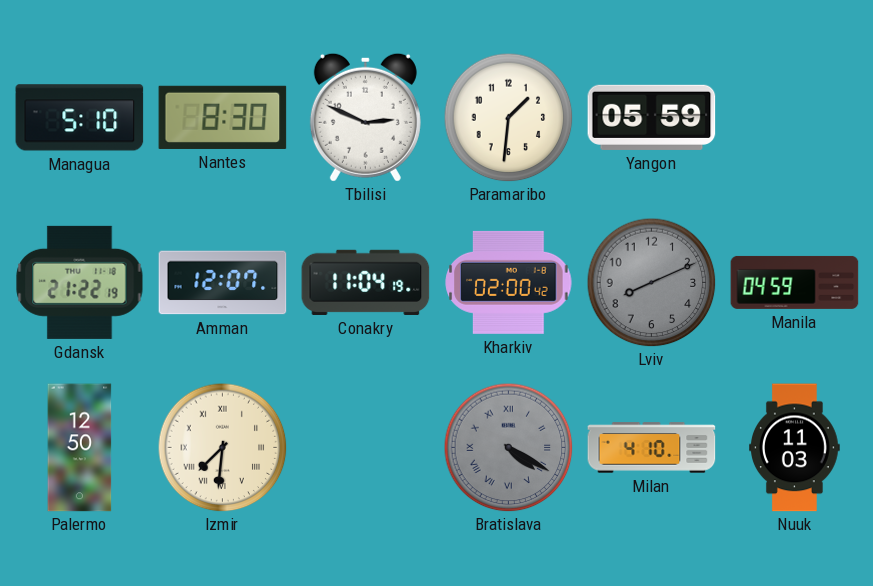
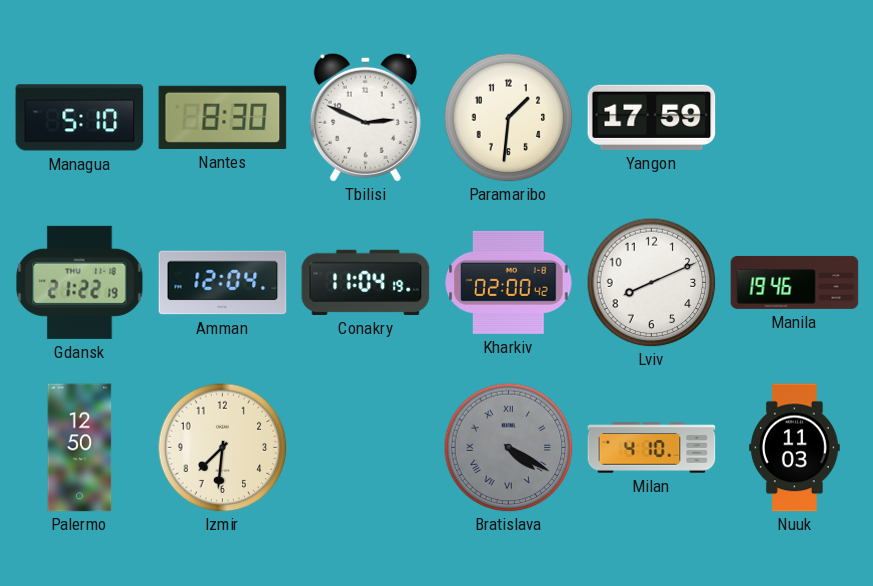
Yangon: 05:59 -> 17:59
Amman: 12:07 -> 12:04
Lviv dial: grey -> white
Manila: 04:59 -> 19:46
Izmir numerals: Roman -> Arabic
